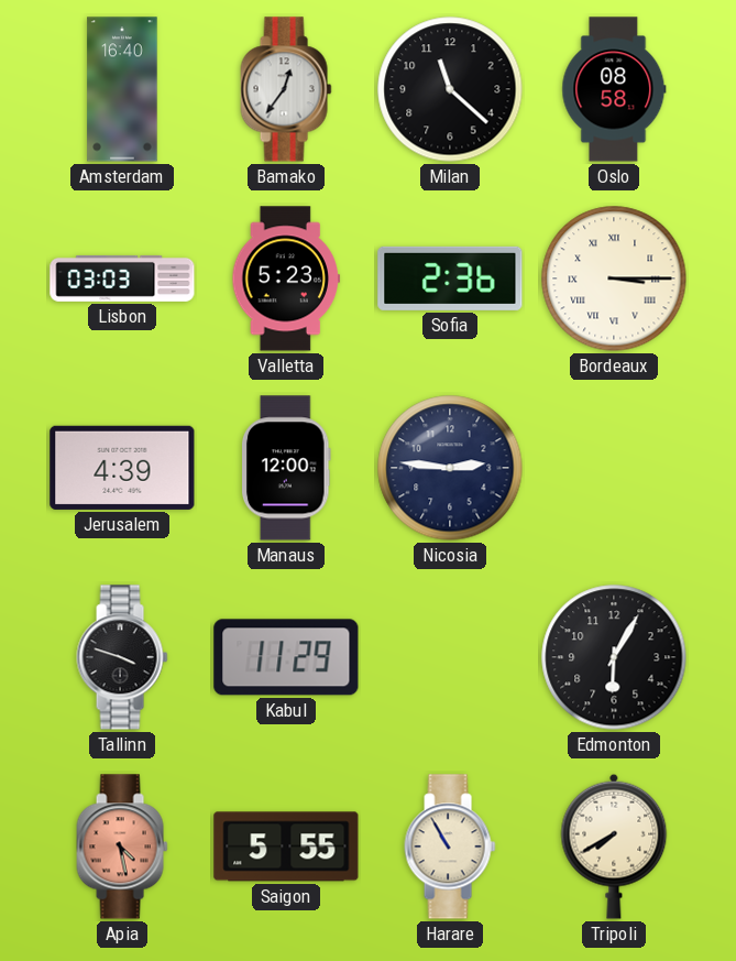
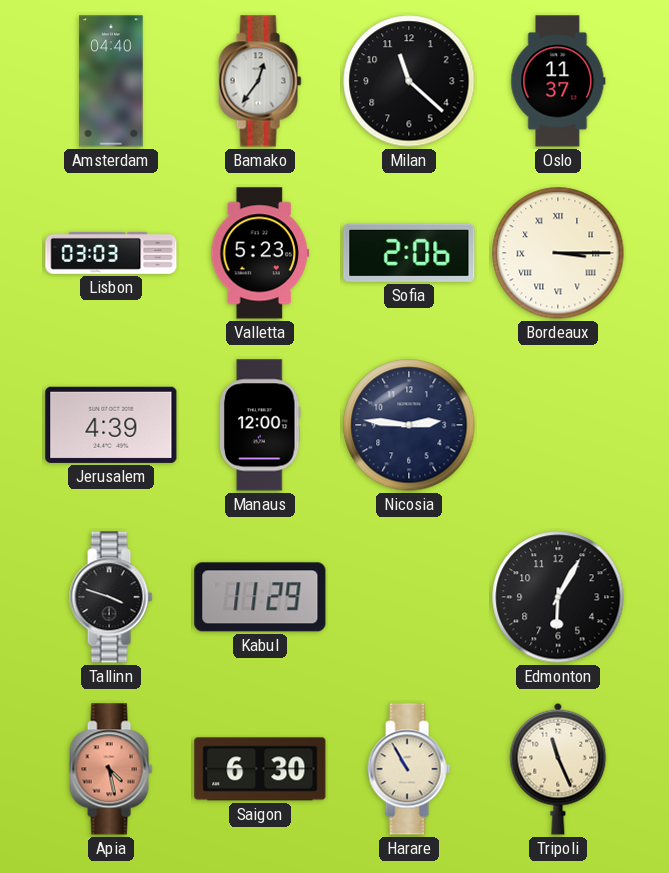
Amsterdam: 16:40 -> 04:40
Oslo: 08:58 -> 11:37
Sofia: 2:36 -> 2:06
Saigon: 5:55 -> 6:30
Tripoli: 7:40 -> 11:26
